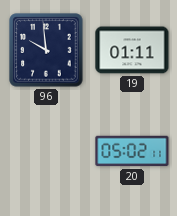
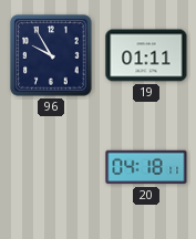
96: 9:59 -> 9:55
20: 05:02 -> 04:18
